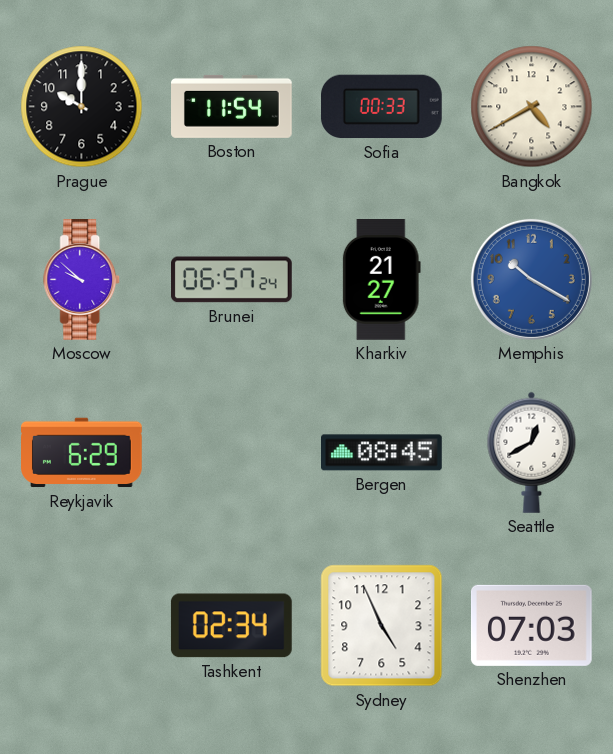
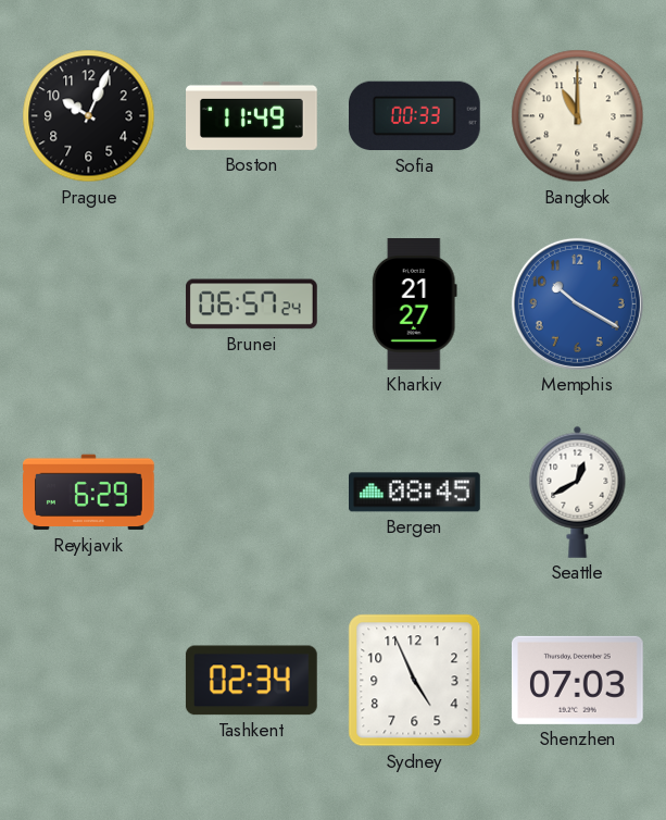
Prague: 10:00 -> 10:04
Boston: 11:54 -> 11:49
Bangkok: 4:40 -> 11:00
Moscow: 9:52 -> none
